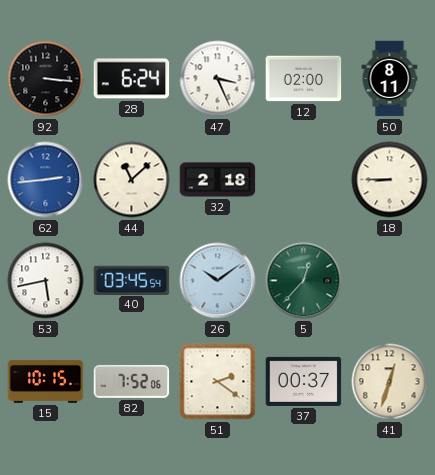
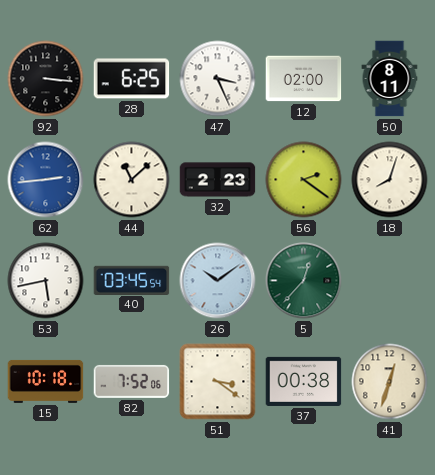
28: 6:24 -> 6:25
32: 2:18 -> 2:23
56: none -> 2:21
18: 8:45 -> 8:03
15: 10:15 -> 10:18
51: 2:21 -> 3:21
37: 00:37 -> 00:38
